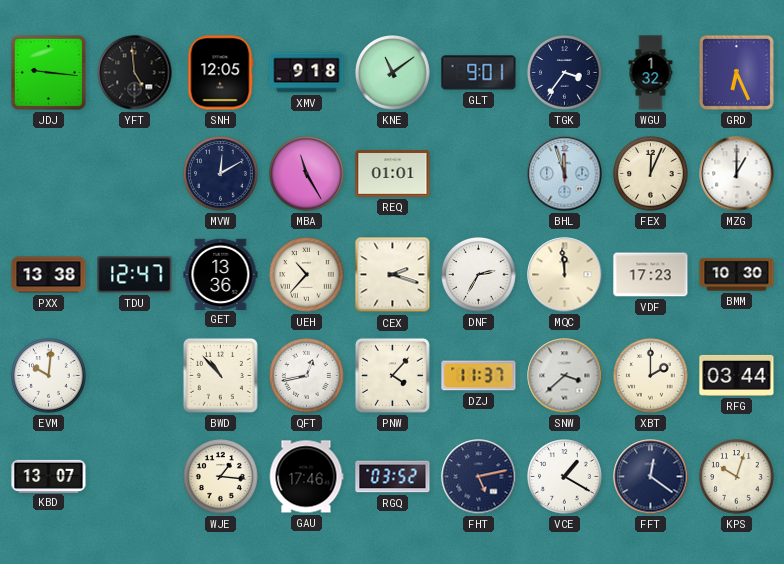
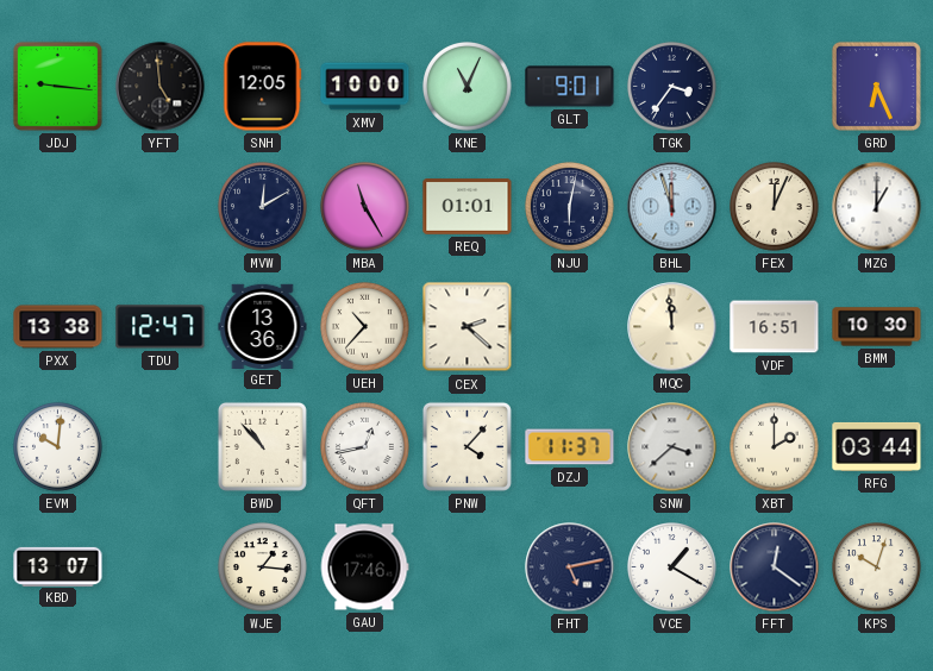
XMV: 9:18 -> 10:00
KNE: 11:09 -> 11:04
WGU: 1:32 -> none
NJU: none -> 6:02
CEX: 2:18 -> 2:22
DNF: 2:35 -> none
VDF: 17:23 -> 16:51
RGQ: 03:52 -> none
